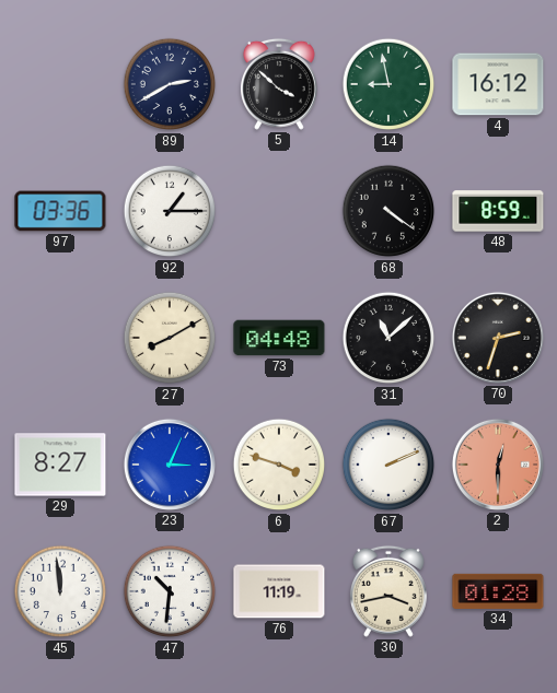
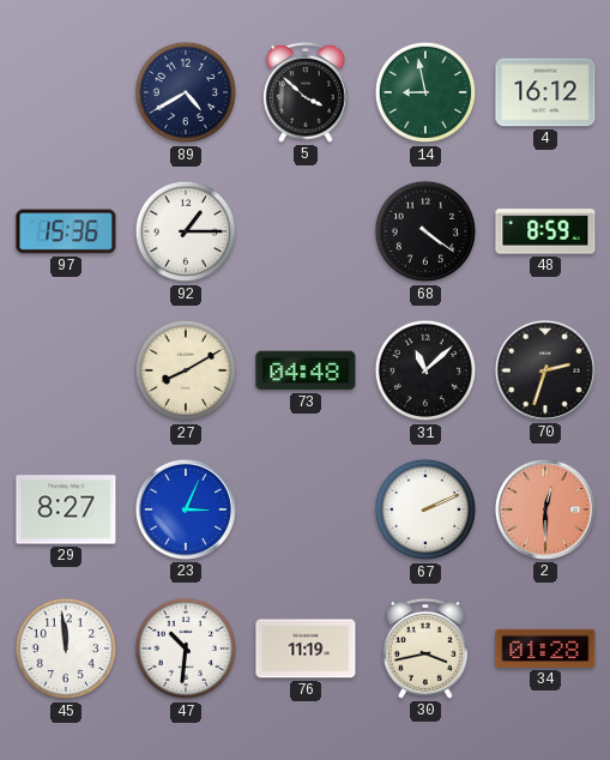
89: 2:40 -> 4:40
97: 03:36 -> 15:36
6: 3:48 -> none
